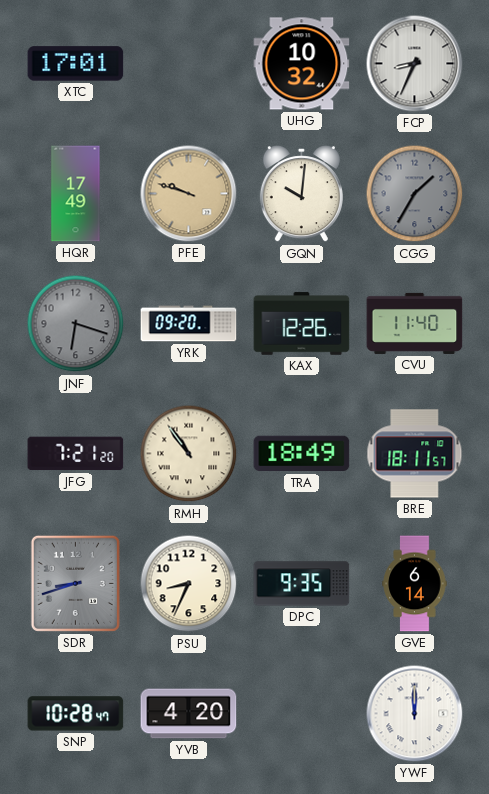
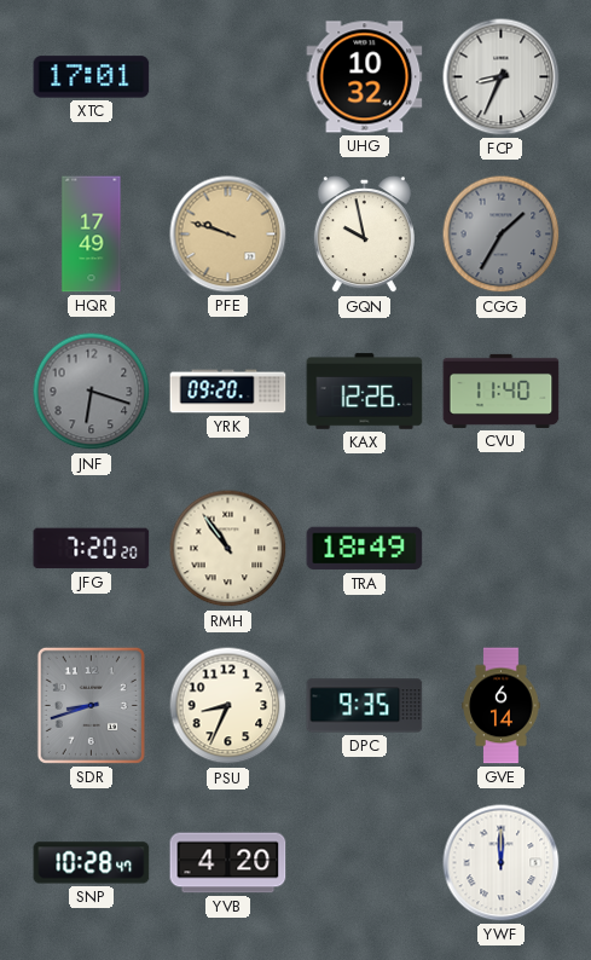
GQN: 10:01 -> 9:58
JFG: 7:21 -> 7:20
BRE: 18:11 -> none
